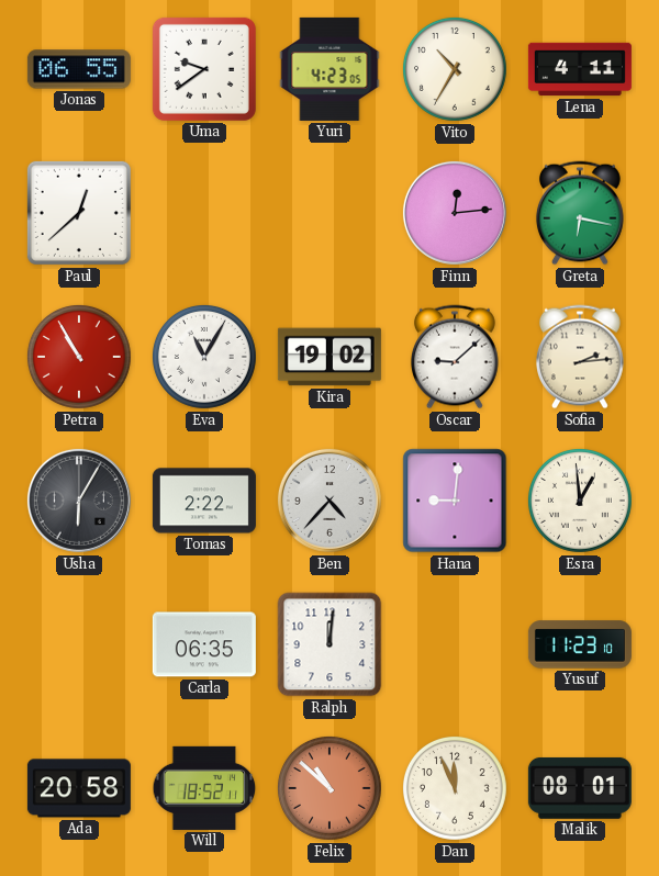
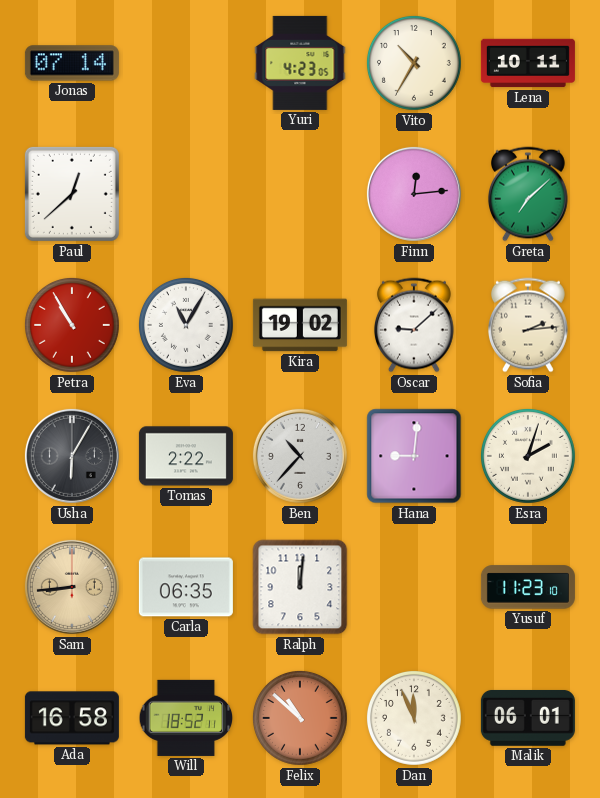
Jonas: 06:55 -> 07:14
Uma: 9:39 -> none
Lena: 4:11 -> 10:11
Greta: 6:17 -> 7:08
Ben: 4:37 -> 10:37
Esra: 12:59 -> 2:03
Sam: none -> 8:44
Ada: 20:58 -> 16:58
Malik: 08:01 -> 06:01
